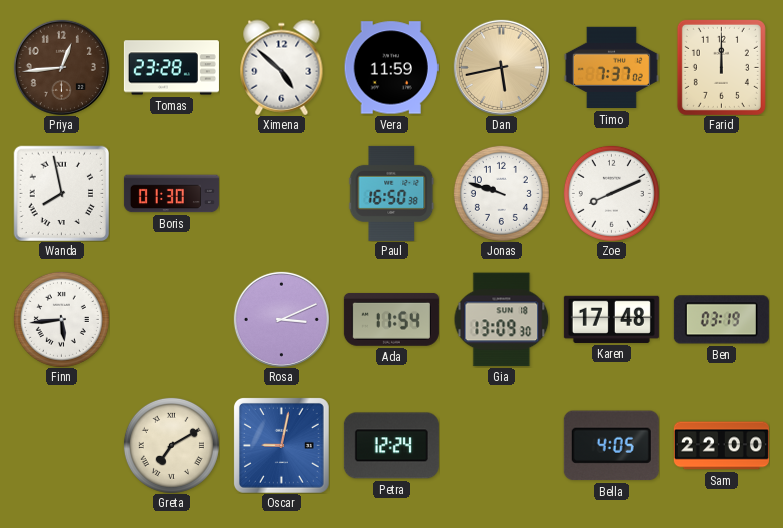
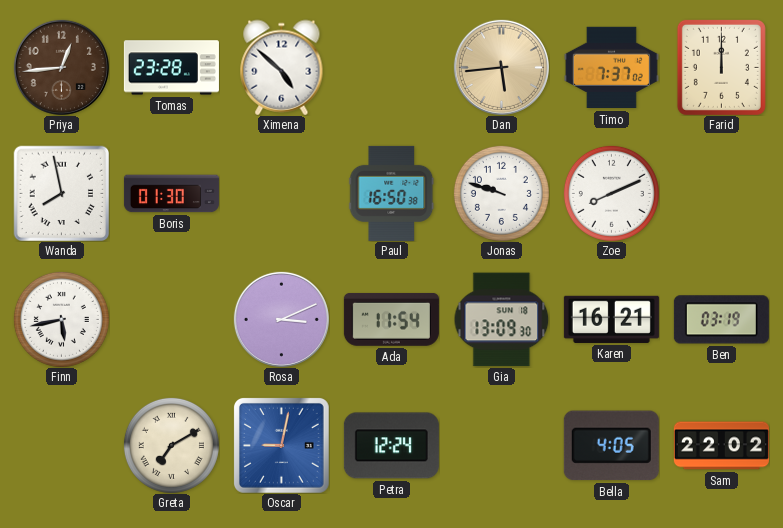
Vera: 11:59 -> none
Dan: 5:43 -> 5:44
Finn: 5:44 -> 5:43
Karen: 17:48 -> 16:21
Sam: 22:00 -> 22:02
